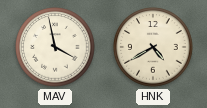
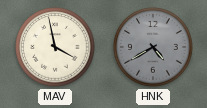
HNK dial: cream -> grey
